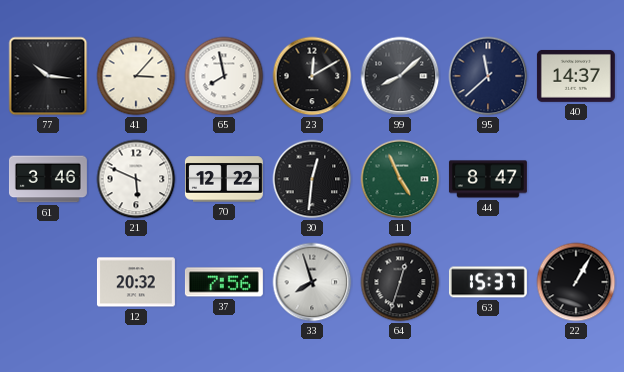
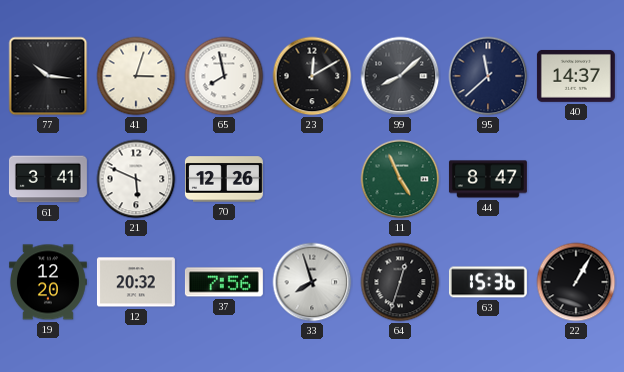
41: 3:07 -> 3:03
61: 3:46 -> 3:41
70: 12:22 -> 12:26
30: 12:31 -> none
19: none -> 12:20
63: 15:37 -> 15:36
